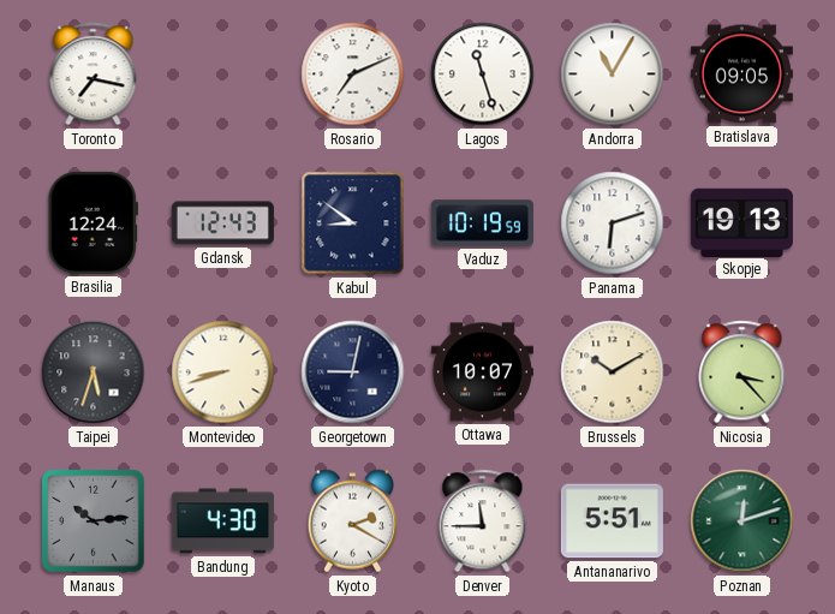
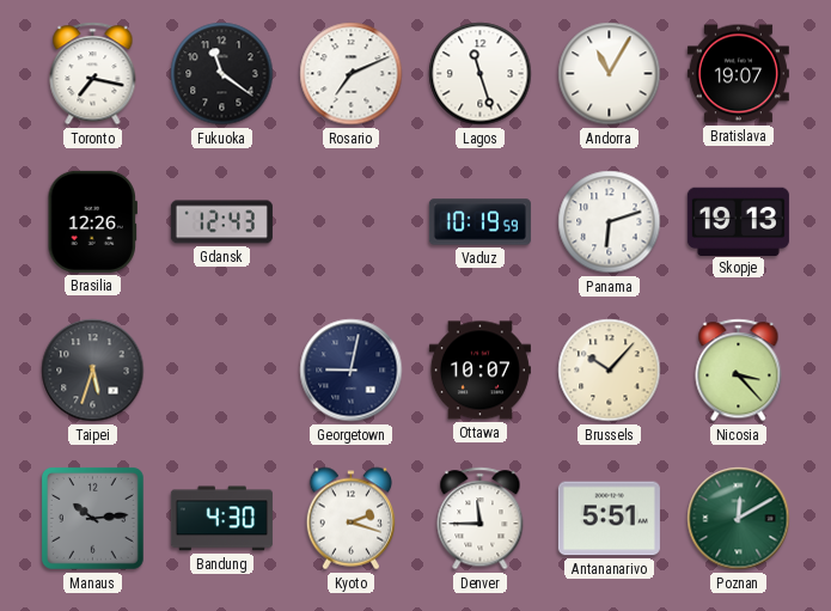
Fukuoka: none -> 11:21
Bratislava: 09:05 -> 19:07
Brasilia: 12:24 -> 12:26
Kabul: 8:51 -> none
Montevideo: 8:42 -> none
Brussels: 10:10 -> 10:07
Kyoto: 2:20 -> 2:18
Poznan: 12:12 -> 12:10
